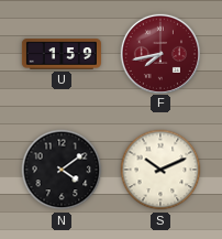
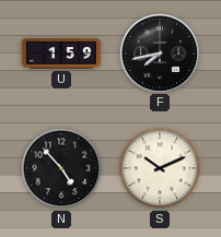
F dial: burgundy -> black
N: 4:09 -> 4:53
